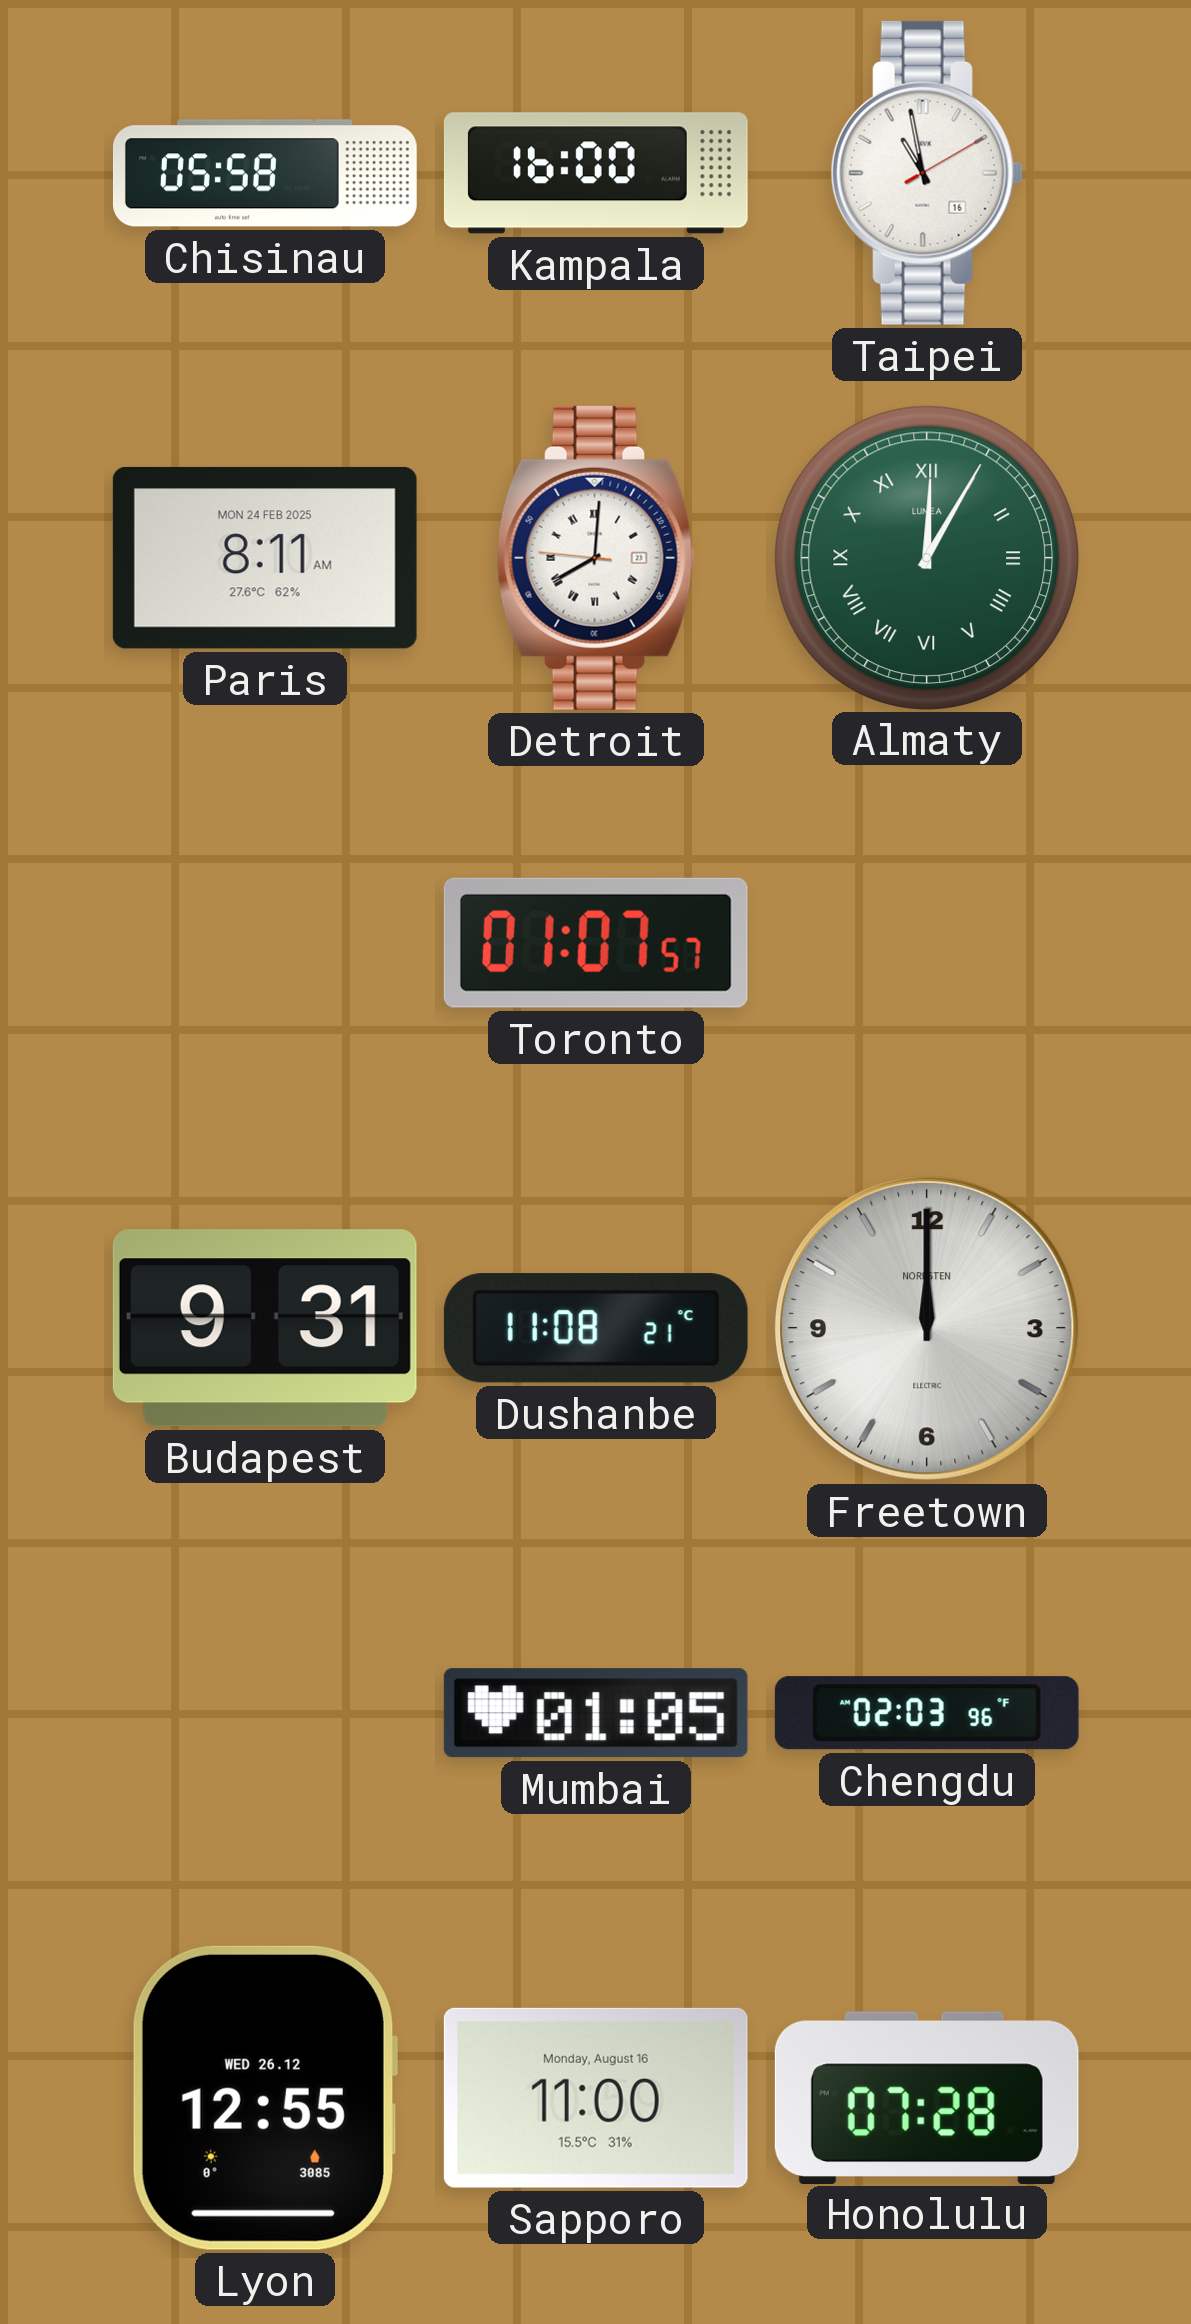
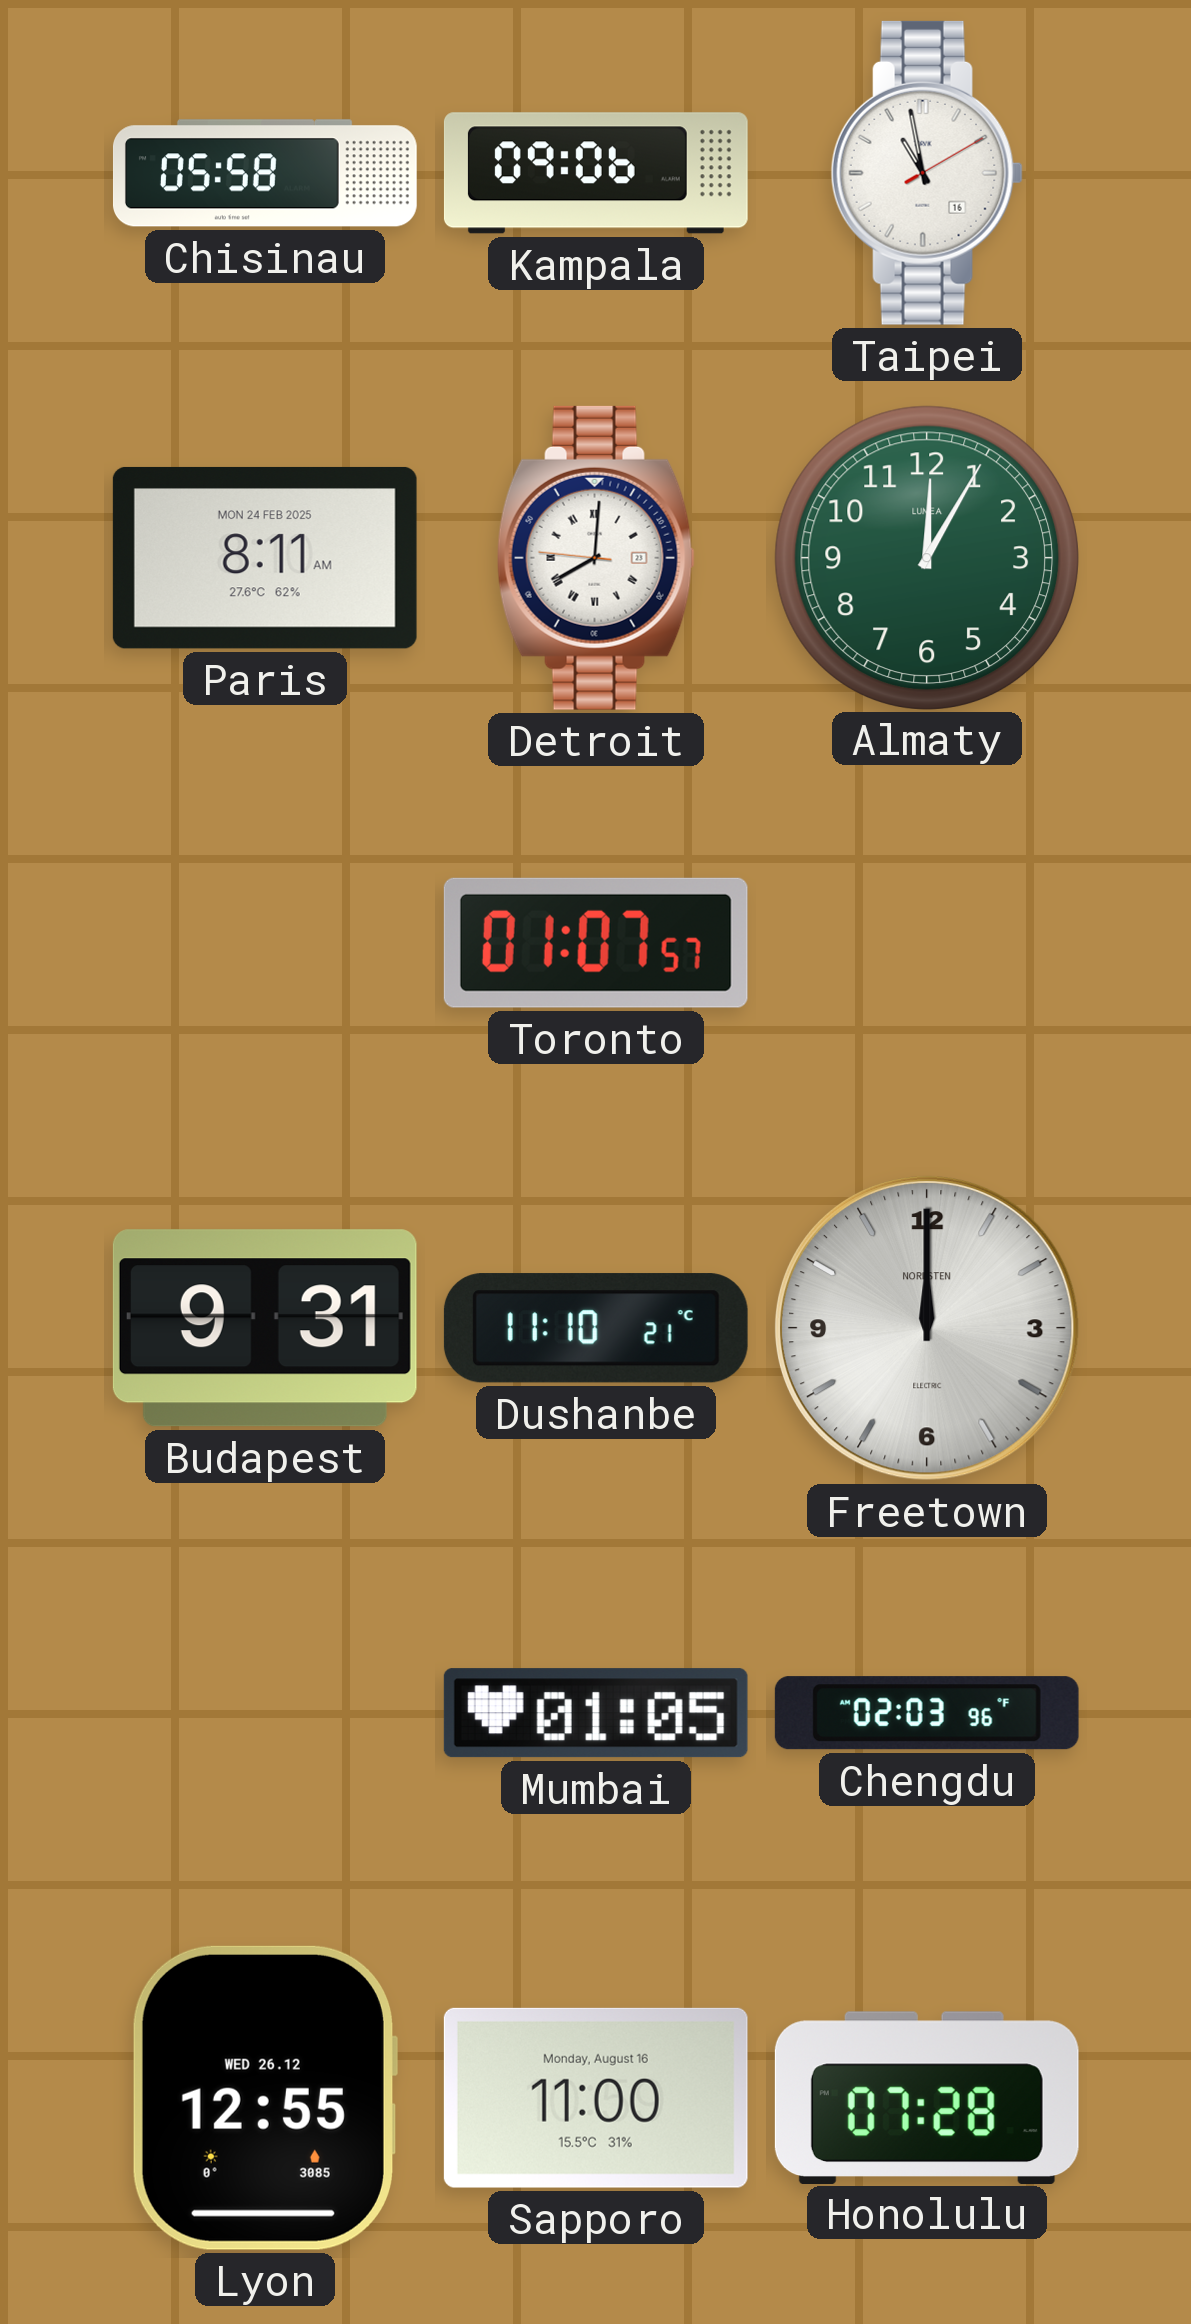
Kampala: 16:00 -> 09:06
Almaty numerals: Roman -> Arabic
Dushanbe: 11:08 -> 11:10
